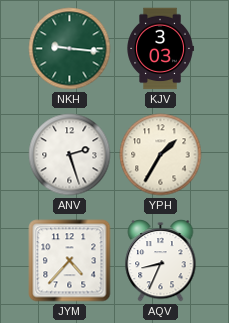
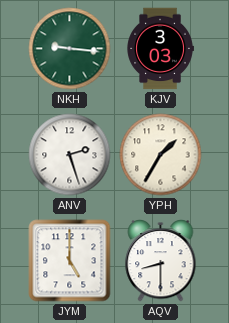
JYM: 4:37 -> 5:00
AQV: 8:34 -> 8:30
